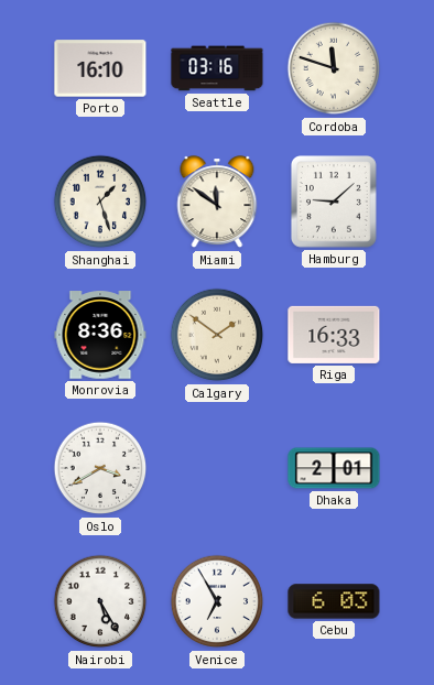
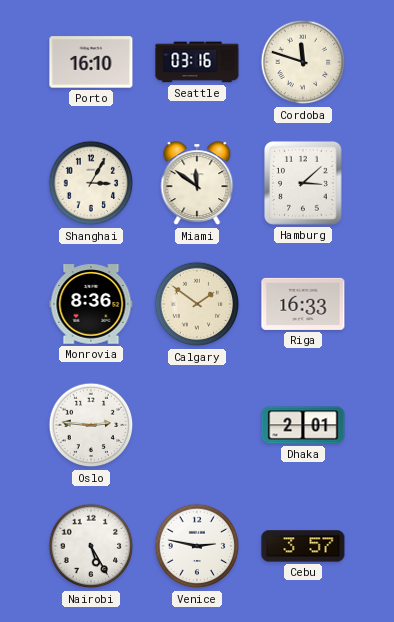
Shanghai: 1:27 -> 3:05
Hamburg: 9:08 -> 3:08
Oslo: 3:40 -> 2:46
Venice: 6:55 -> 2:47
Cebu: 6:03 -> 3:57
